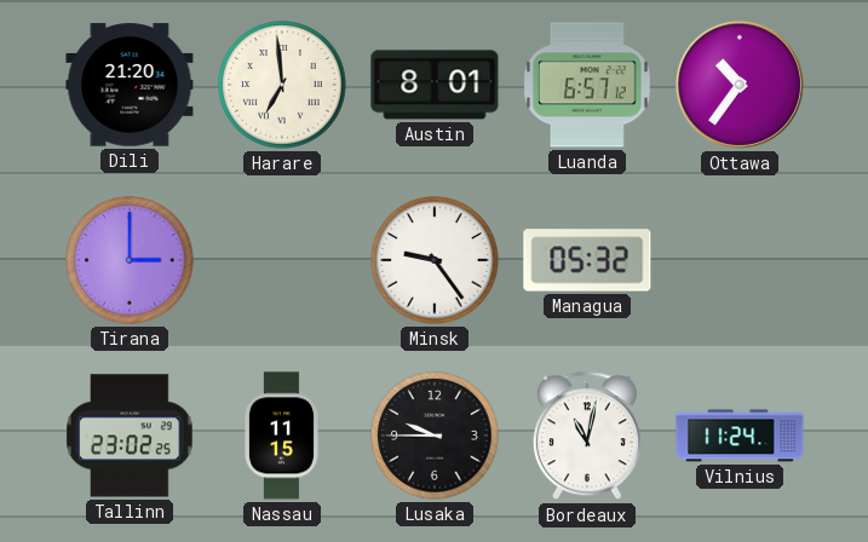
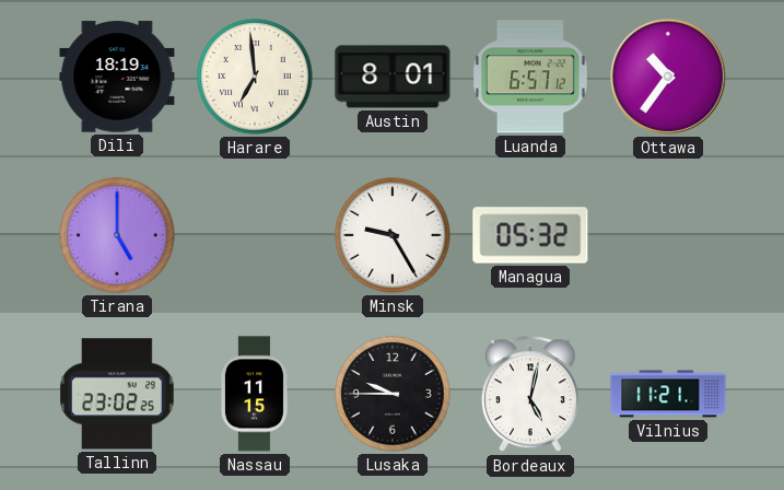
Dili: 21:20 -> 18:19
Tirana: 3:00 -> 5:00
Minsk: 9:24 -> 9:25
Bordeaux: 11:02 -> 5:02
Vilnius: 11:24 -> 11:21
